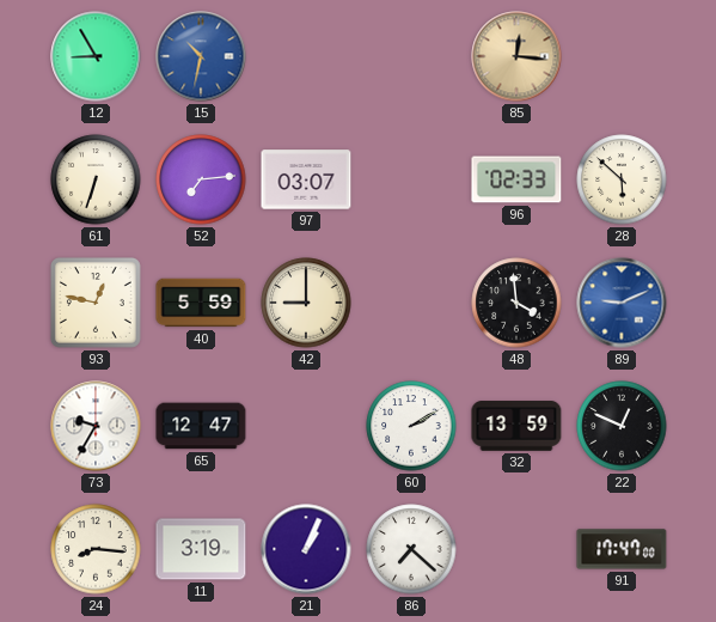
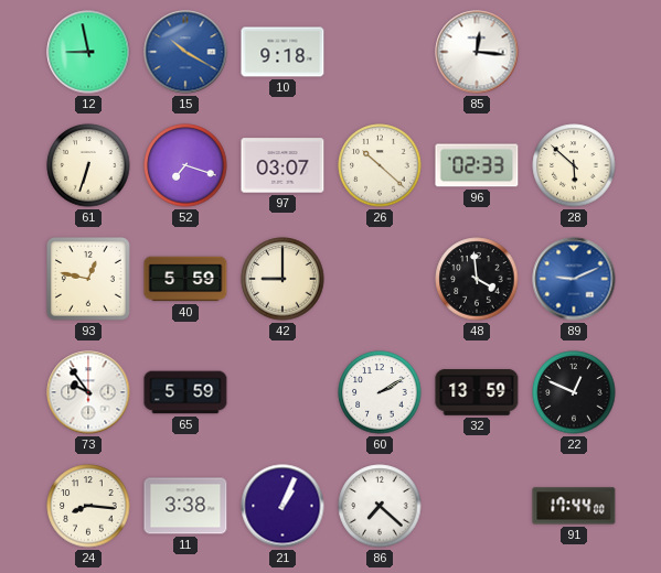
12: 8:55 -> 8:58
15: 10:32 -> 10:20
10: none -> 9:18
85 dial: champagne -> white
52: 7:14 -> 7:18
26: none -> 10:22
73: 9:35 -> 9:54
65: 12:47 -> 5:59
11: 3:19 -> 3:38
91: 17:47 -> 17:44
